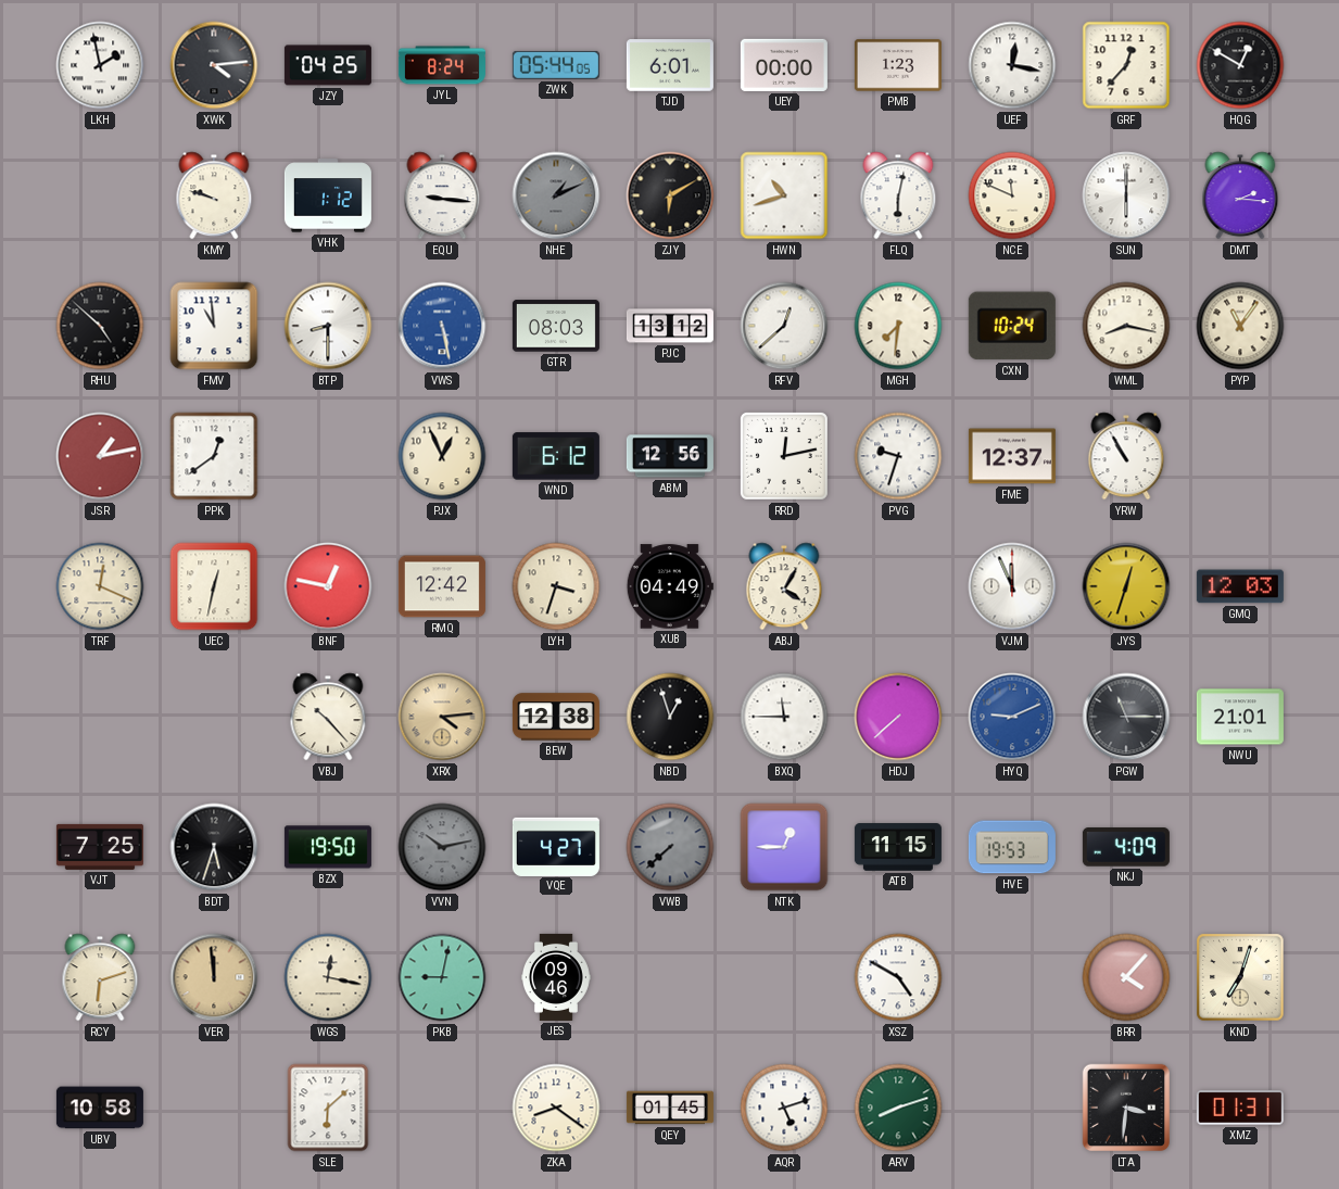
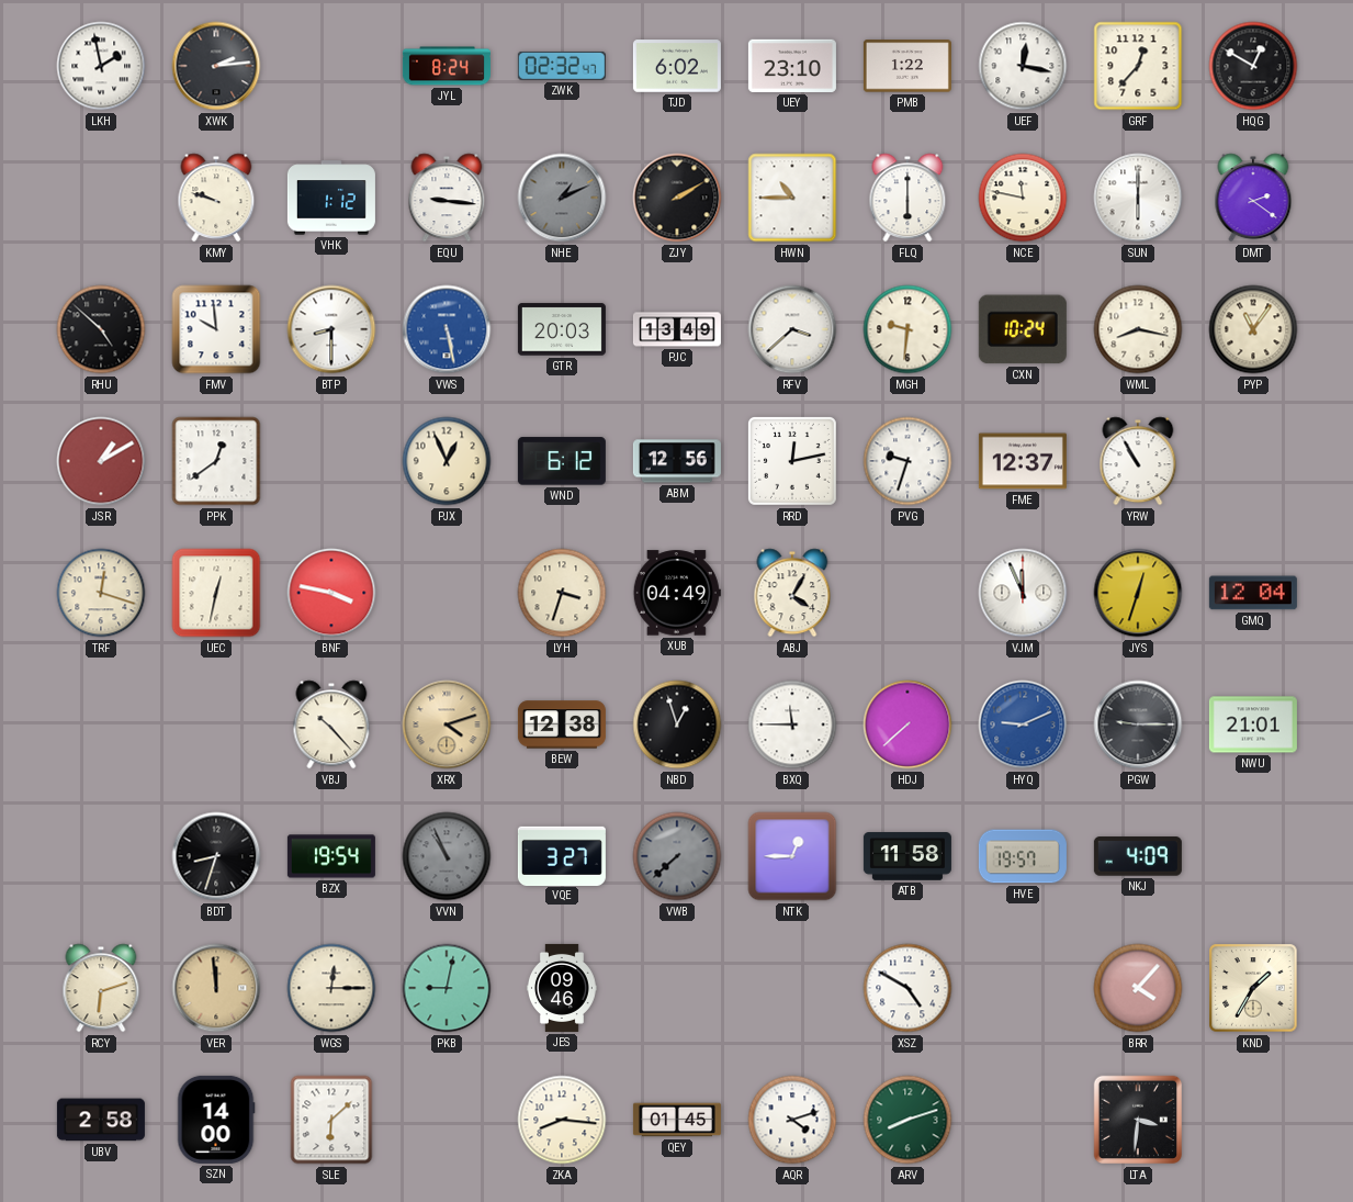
XWK: 4:14 -> 2:14
JZY: 04:25 -> none
ZWK: 05:44 -> 02:32
TJD: 6:01 -> 6:02
UEY: 00:00 -> 23:10
PMB: 1:23 -> 1:22
ZJY: 6:10 -> 2:10
HWN: 10:42 -> 10:45
FLQ: 6:02 -> 6:00
NCE: 11:49 -> 11:47
DMT: 2:16 -> 2:21
FMV: 10:59 -> 9:59
GTR: 08:03 -> 20:03
PJC: 13:12 -> 13:49
RFV: 12:38 -> 3:38
MGH: 7:31 -> 9:31
JSR: 1:13 -> 1:10
TRF: 12:19 -> 12:18
BNF: 12:47 -> 3:47
RMQ: 12:42 -> none
GMQ: 12:03 -> 12:04
XRX: 4:14 -> 4:12
PGW: 11:15 -> 9:15
VJT: 7:25 -> none
BDT: 5:33 -> 8:33
BZX: 19:50 -> 19:54
VVN: 10:13 -> 10:56
VQE: 4:27 -> 3:27
ATB: 11:15 -> 11:58
HVE: 19:53 -> 19:57
WGS: 12:17 -> 12:15
KND: 7:03 -> 1:35
UBV: 10:58 -> 2:58
SZN: none -> 14:00
ZKA: 8:21 -> 8:16
AQR: 5:12 -> 4:12
XMZ: 01:31 -> none
